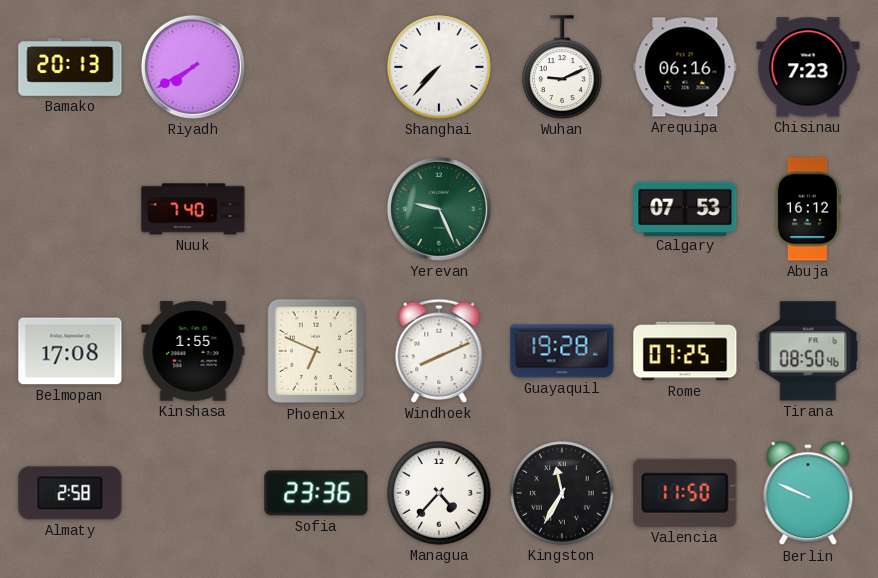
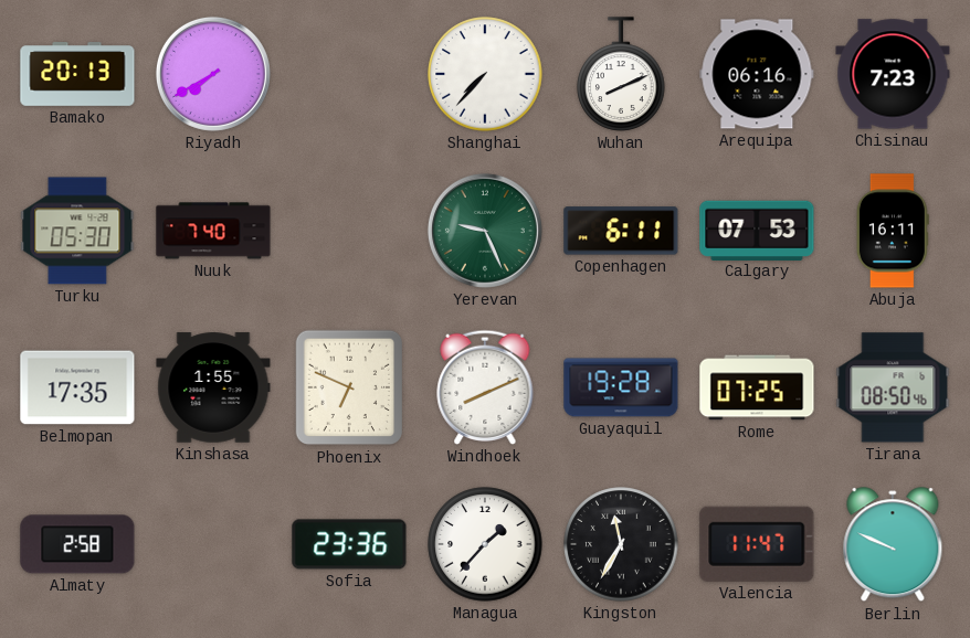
Wuhan: 9:11 -> 8:11
Turku: none -> 05:30
Copenhagen: none -> 6:11
Abuja: 16:12 -> 16:11
Belmopan: 17:08 -> 17:35
Managua: 4:37 -> 1:37
Valencia: 11:50 -> 11:47
